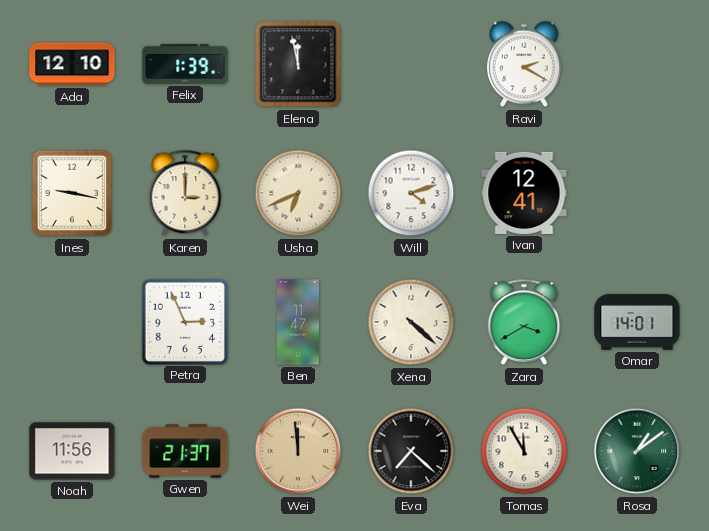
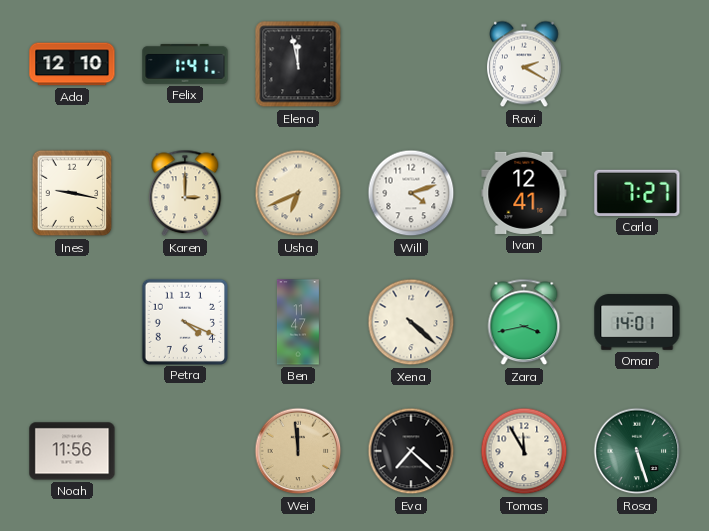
Felix: 1:39 -> 1:41
Carla: none -> 7:27
Petra: 2:56 -> 4:19
Zara: 3:40 -> 3:43
Gwen: 21:37 -> none
Rosa: 1:09 -> 5:27
